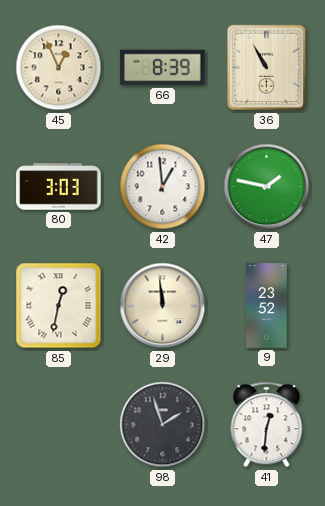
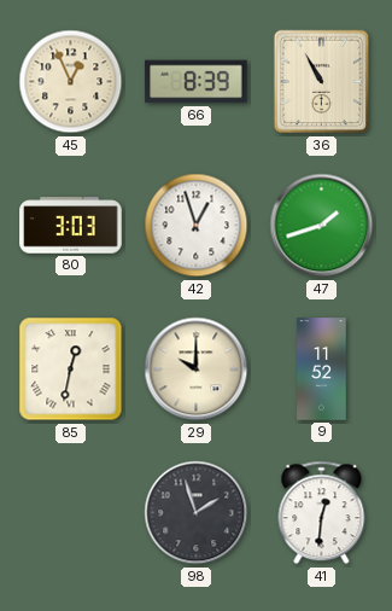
42: 12:59 -> 12:57
47: 1:47 -> 1:42
29: 11:59 -> 10:00
9: 23:52 -> 11:52
